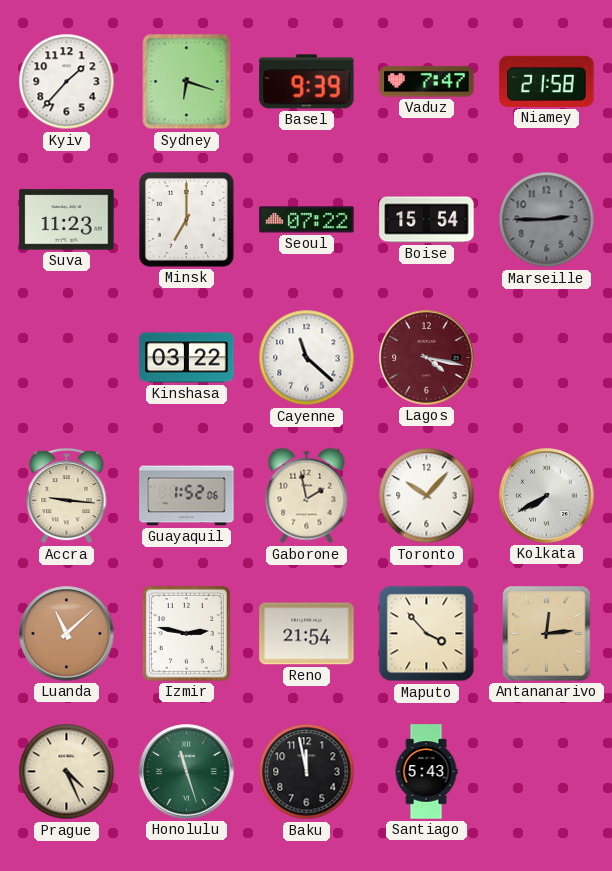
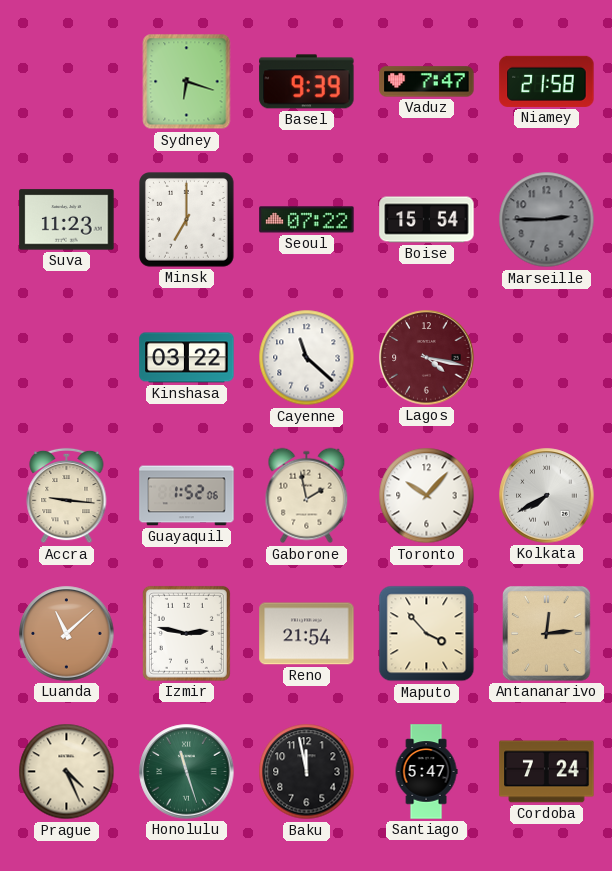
Kyiv: 1:37 -> none
Santiago: 5:43 -> 5:47
Cordoba: none -> 7:24
